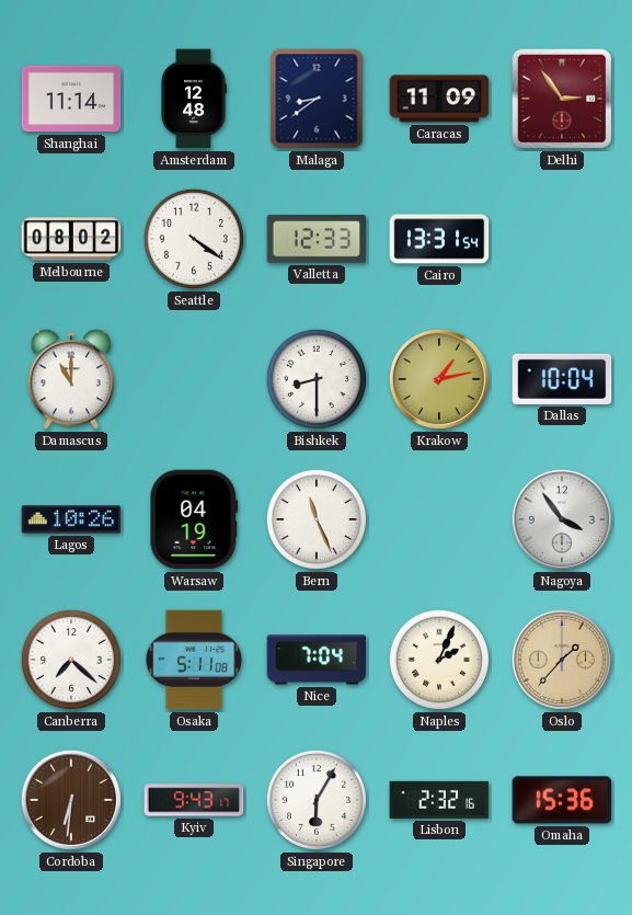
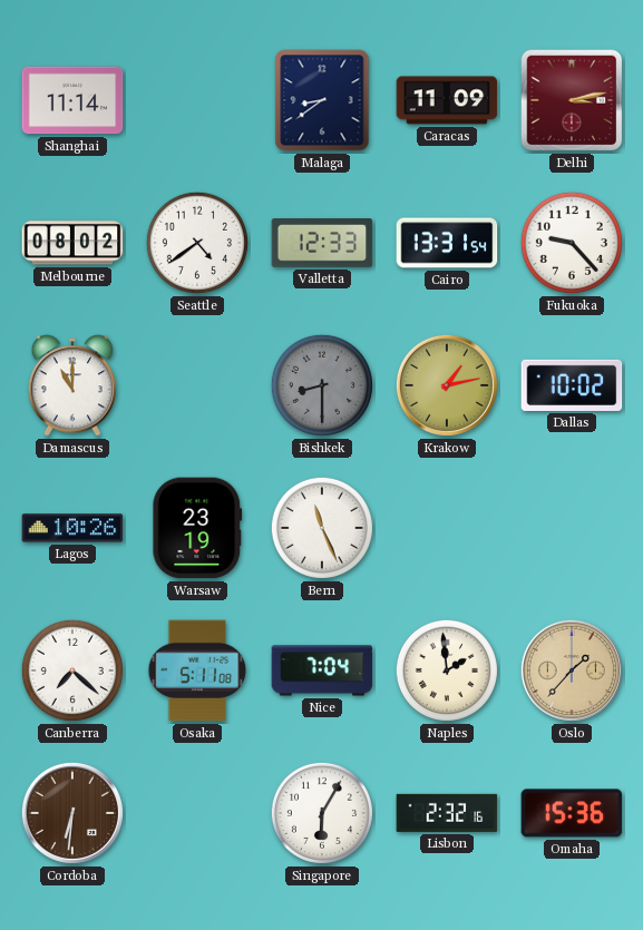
Amsterdam: 12:48 -> none
Delhi: 2:54 -> 3:13
Seattle: 4:21 -> 4:39
Fukuoka: none -> 9:23
Bishkek dial: white -> grey
Dallas: 10:04 -> 10:02
Warsaw: 04:19 -> 23:19
Nagoya: 3:54 -> none
Naples: 2:04 -> 1:59
Kyiv: 9:43 -> none
